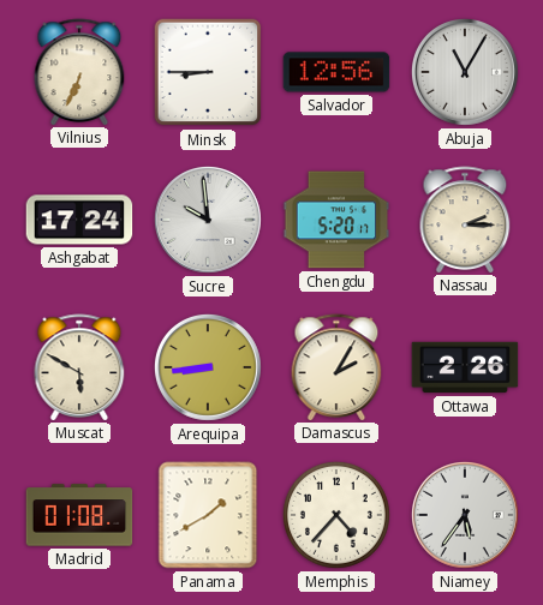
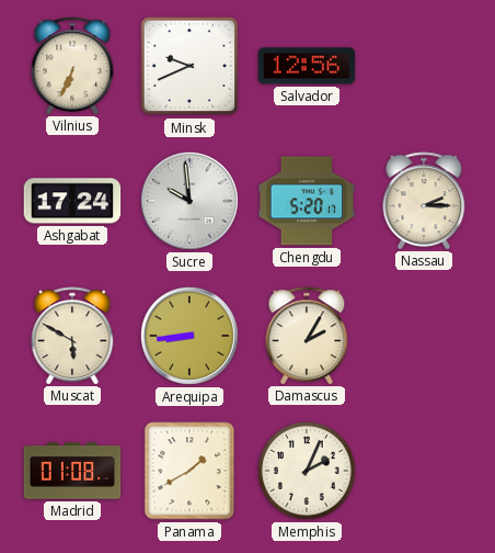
Minsk: 8:45 -> 9:41
Abuja: 11:05 -> none
Ottawa: 2:26 -> none
Memphis: 4:37 -> 2:04
Niamey: 5:36 -> none
